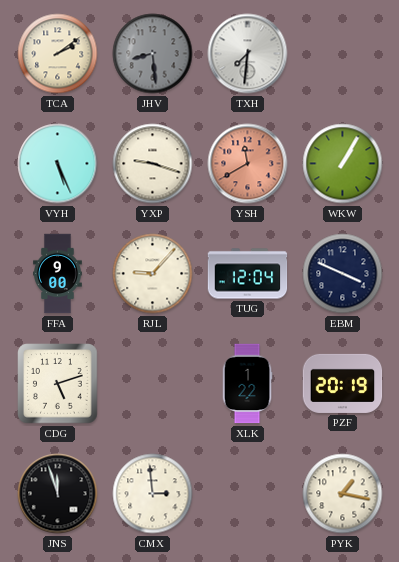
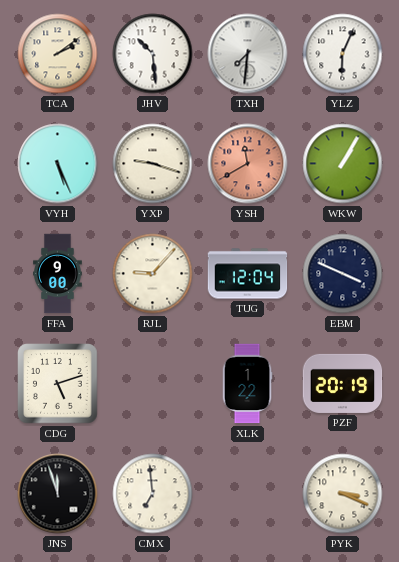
JHV: 8:29 -> 10:29
JHV dial: grey -> white
YLZ: none -> 6:04
CMX: 2:59 -> 6:59
PYK: 1:17 -> 3:19
